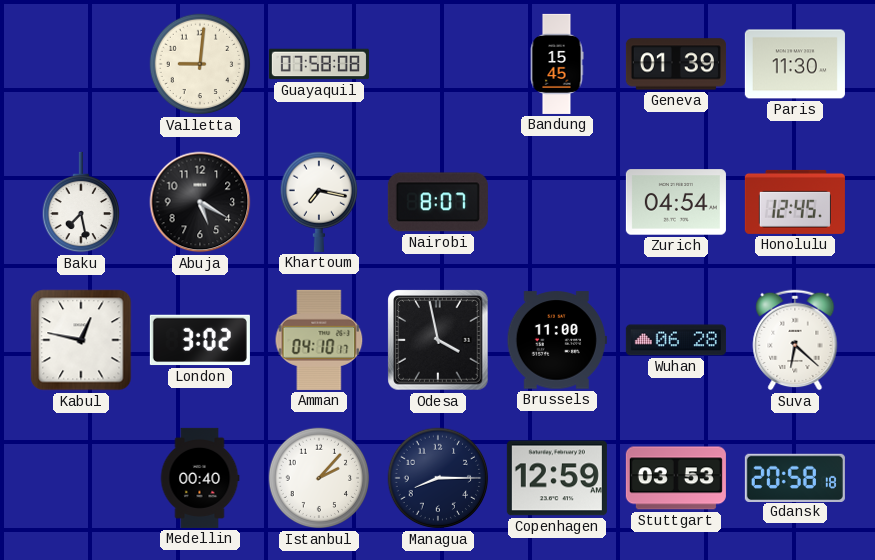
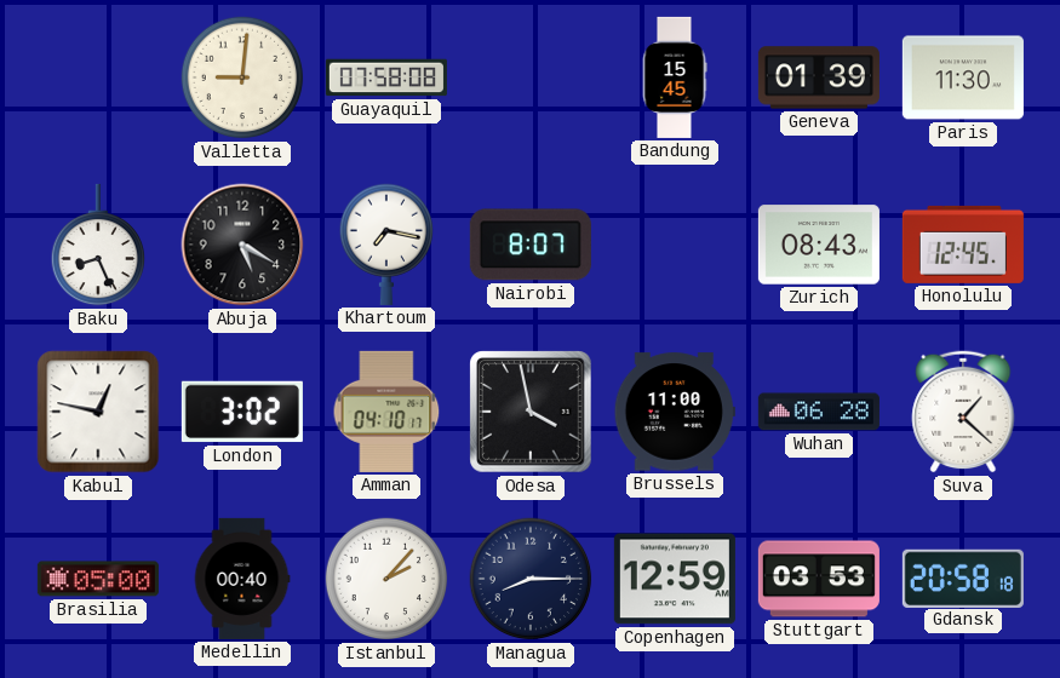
Baku: 7:28 -> 8:26
Zurich: 04:54 -> 08:43
Suva: 6:22 -> 1:22
Brasilia: none -> 05:00
